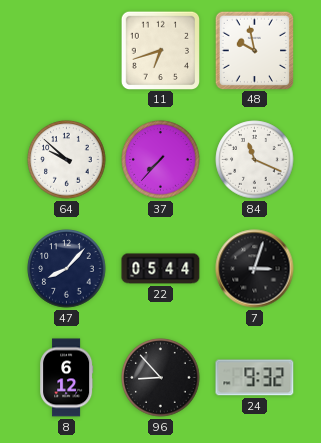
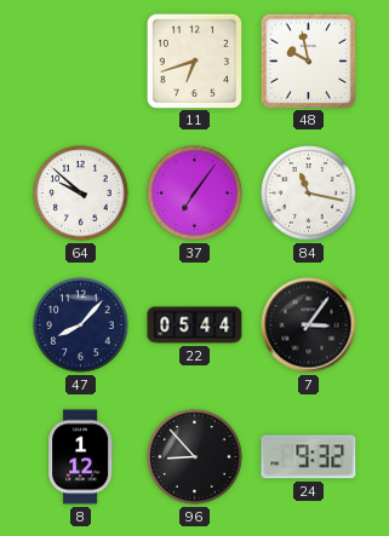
37: 7:37 -> 7:06
84: 11:19 -> 11:17
7: 3:03 -> 3:06
8: 6:12 -> 1:12
